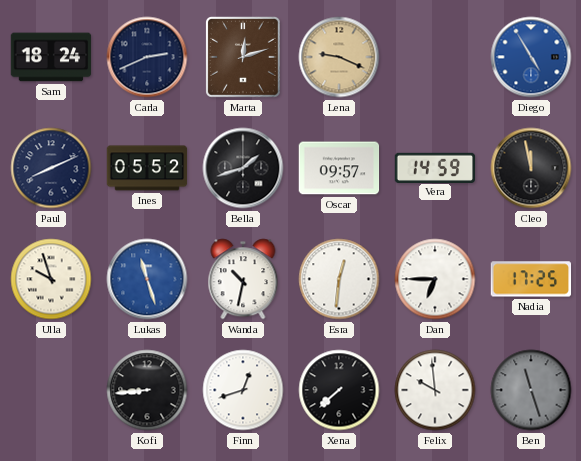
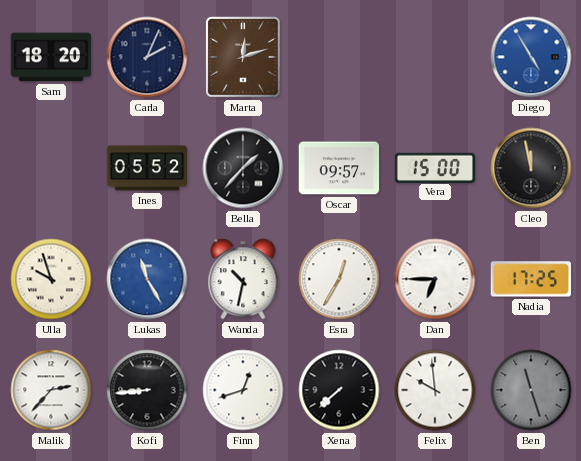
Sam: 18:24 -> 18:20
Carla: 2:41 -> 2:04
Lena: 9:19 -> none
Paul: 8:11 -> none
Bella: 1:42 -> 1:37
Vera: 14:59 -> 15:00
Lukas: 11:27 -> 11:25
Esra: 12:31 -> 12:35
Malik: none -> 2:37
